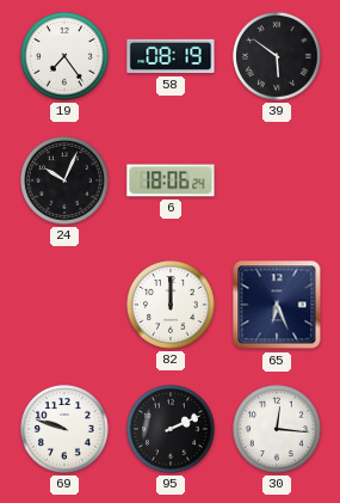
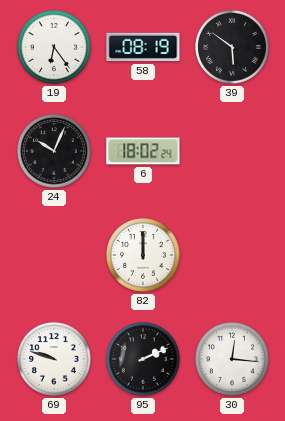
19: 7:24 -> 6:24
6: 18:06 -> 18:02
65: 6:26 -> none
